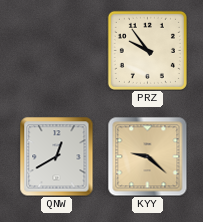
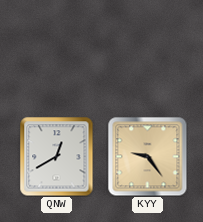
PRZ: 9:54 -> none
KYY: 9:22 -> 9:24
